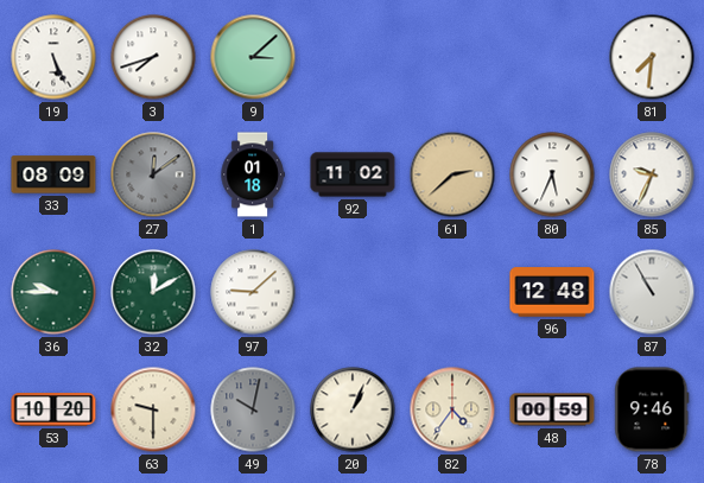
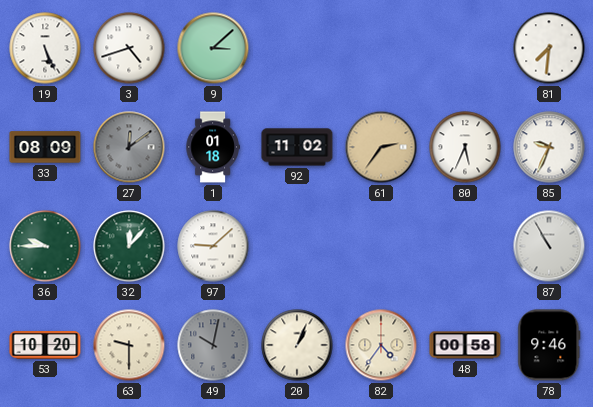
3: 7:42 -> 4:42
61: 2:38 -> 2:36
32: 12:10 -> 12:07
96: 12:48 -> none
48: 00:59 -> 00:58
